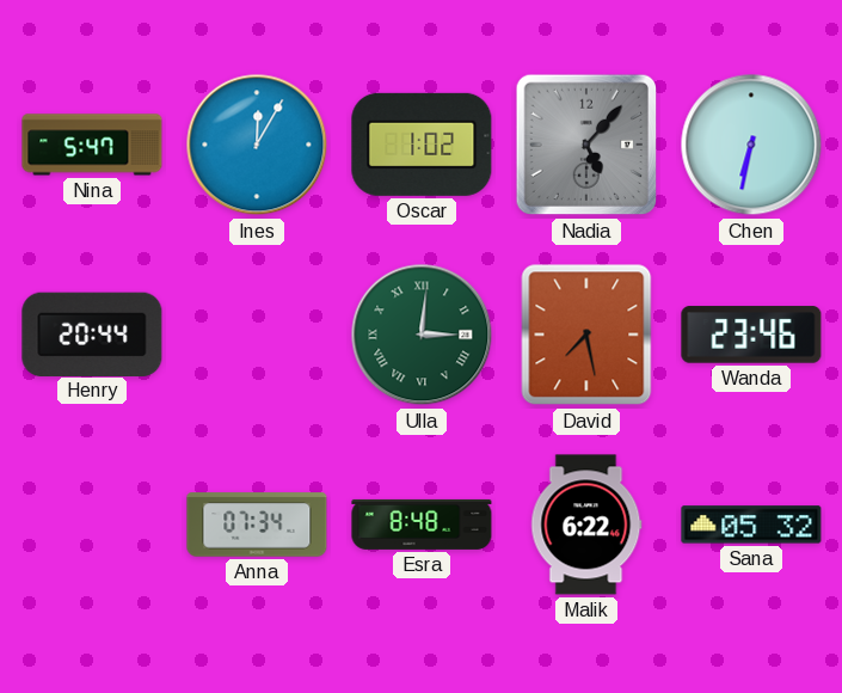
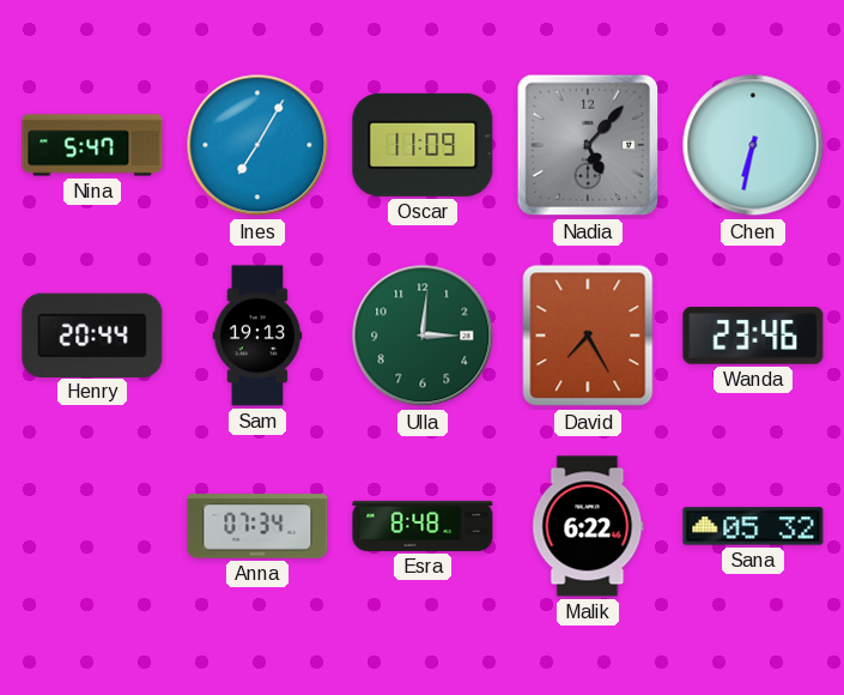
Ines: 12:05 -> 7:05
Oscar: 1:02 -> 11:09
Sam: none -> 19:13
Ulla numerals: Roman -> Arabic
David: 7:28 -> 7:25
